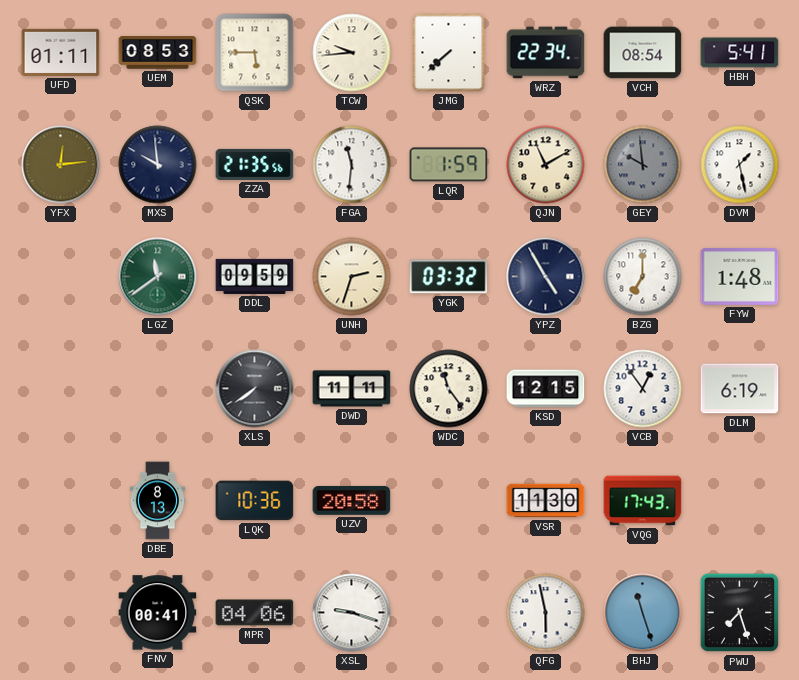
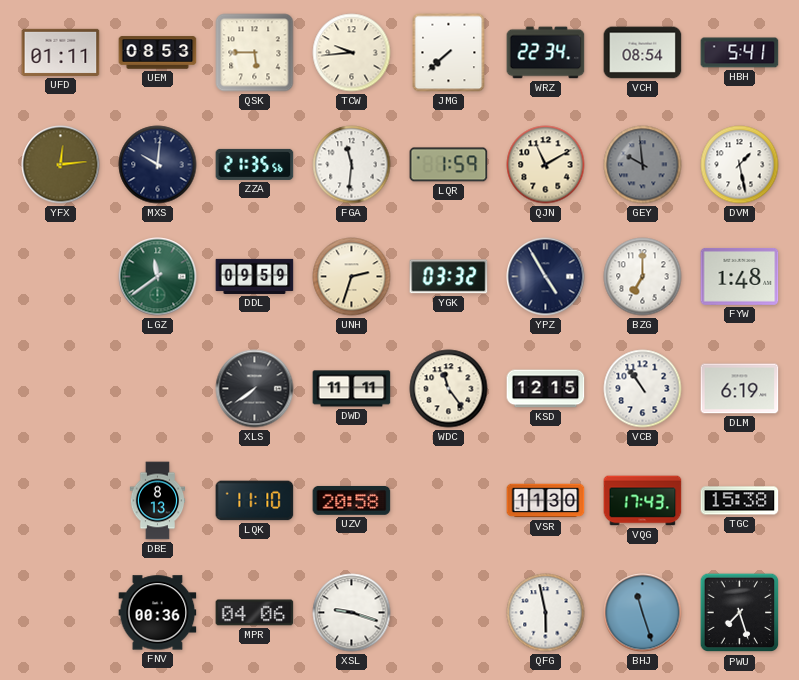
MXS: 9:59 -> 10:01
VCB: 12:54 -> 10:54
LQK: 10:36 -> 11:10
TGC: none -> 15:38
FNV: 00:41 -> 00:36
